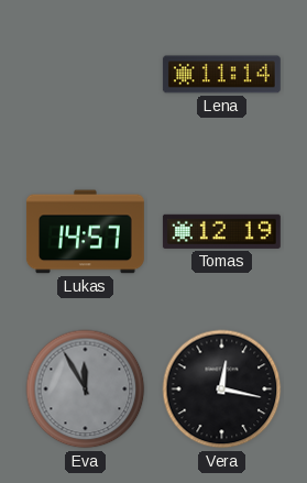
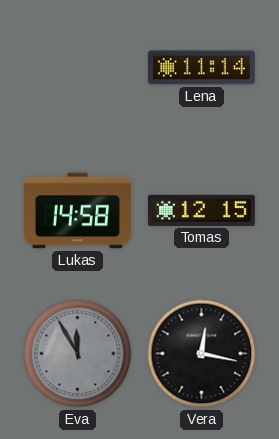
Lukas: 14:57 -> 14:58
Tomas: 12:19 -> 12:15
